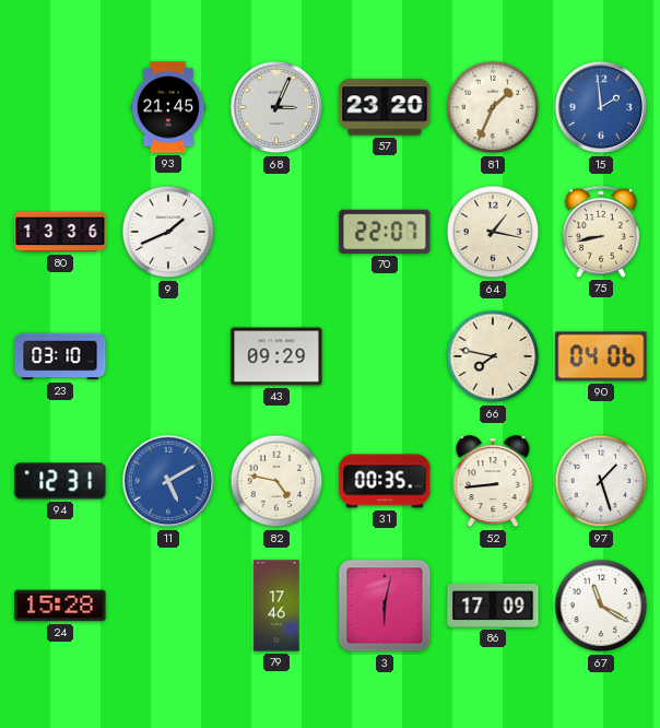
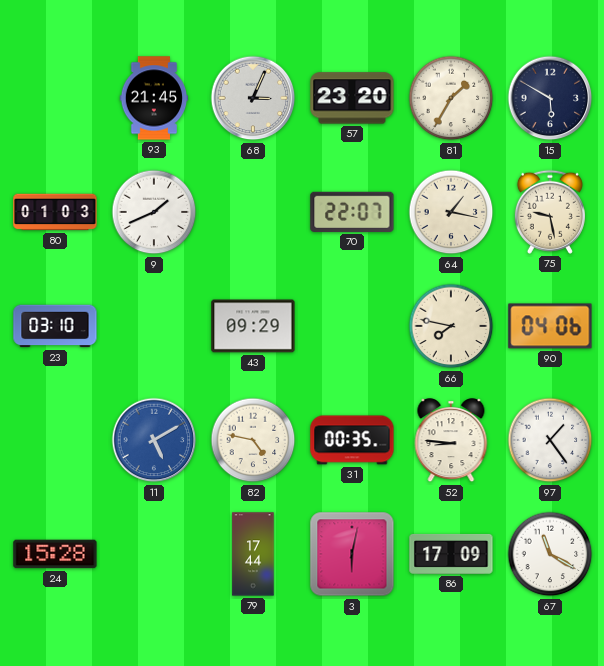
81: 1:34 -> 1:35
15: 1:59 -> 5:50
15 dial: blue -> navy
80: 13:36 -> 01:03
75: 8:43 -> 9:28
94: 12:31 -> none
52: 8:44 -> 8:46
97: 1:27 -> 1:24
79: 17:46 -> 17:44
